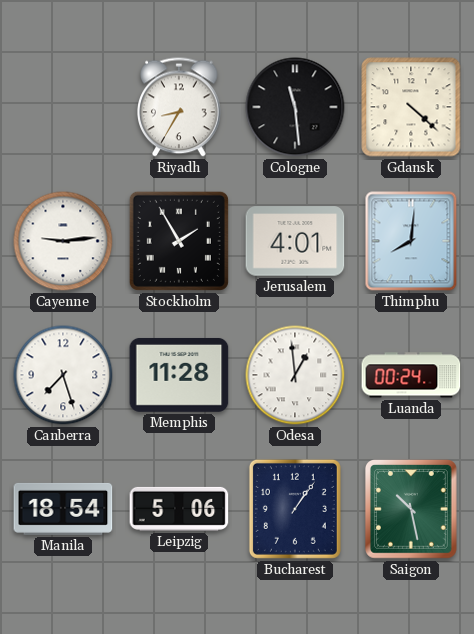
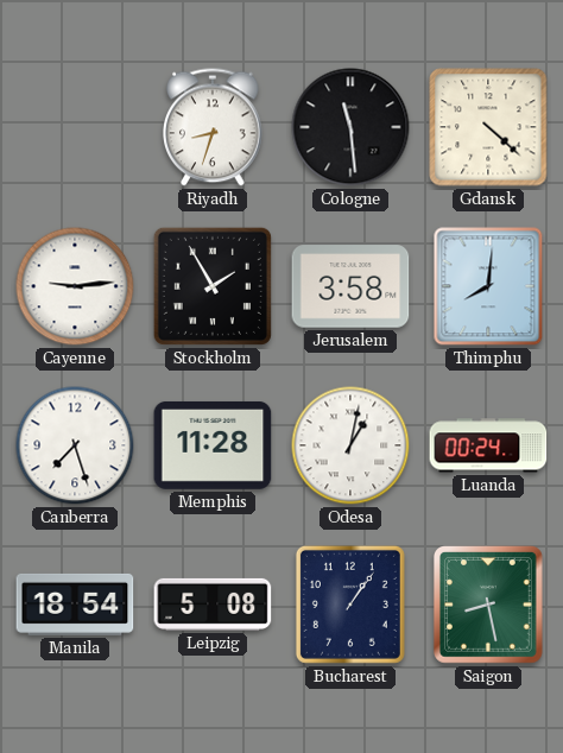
Riyadh: 8:35 -> 8:33
Jerusalem: 4:01 -> 3:58
Odesa: 12:59 -> 1:02
Leipzig: 5:06 -> 5:08
Saigon: 10:28 -> 8:28
